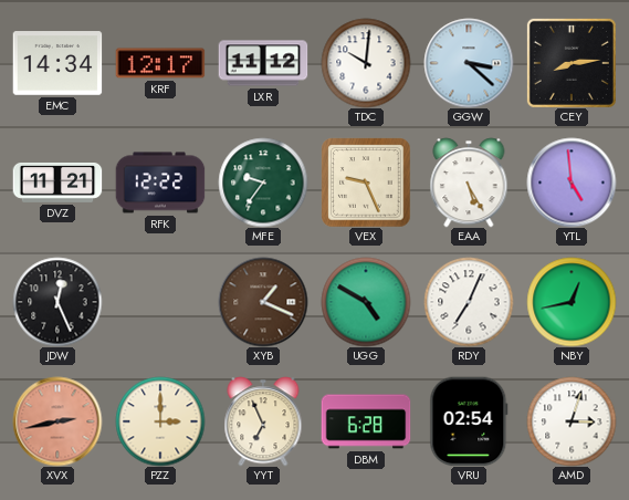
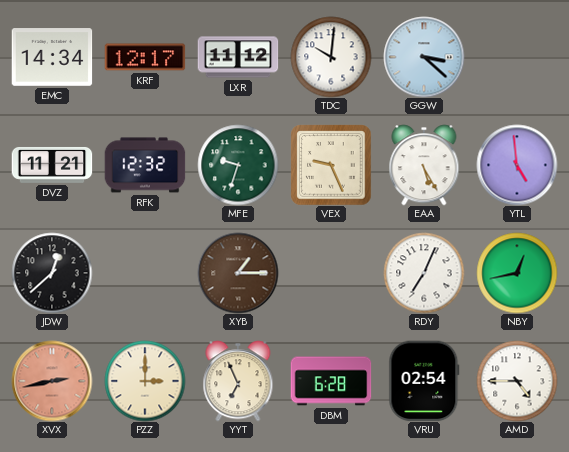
CEY: 8:14 -> none
RFK: 12:22 -> 12:32
MFE: 9:36 -> 9:33
JDW: 12:26 -> 12:38
XYB: 1:19 -> 1:15
UGG: 4:50 -> none
AMD: 3:03 -> 4:45
